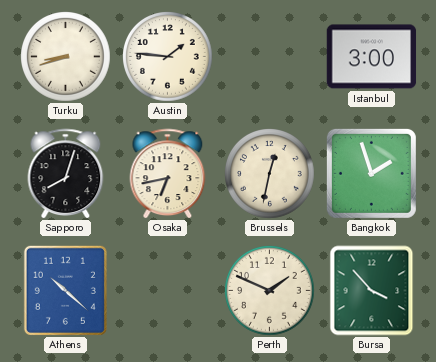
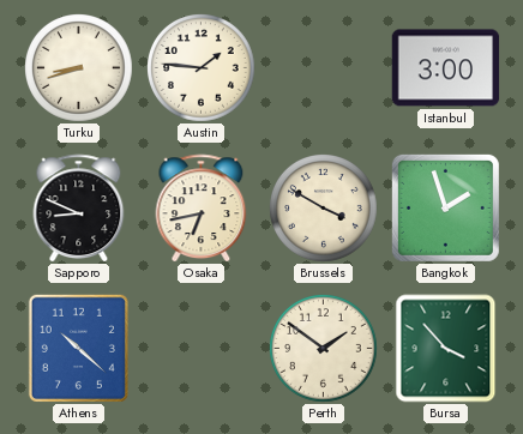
Sapporo: 8:03 -> 8:49
Brussels: 12:32 -> 3:50
Perth: 1:49 -> 1:51
